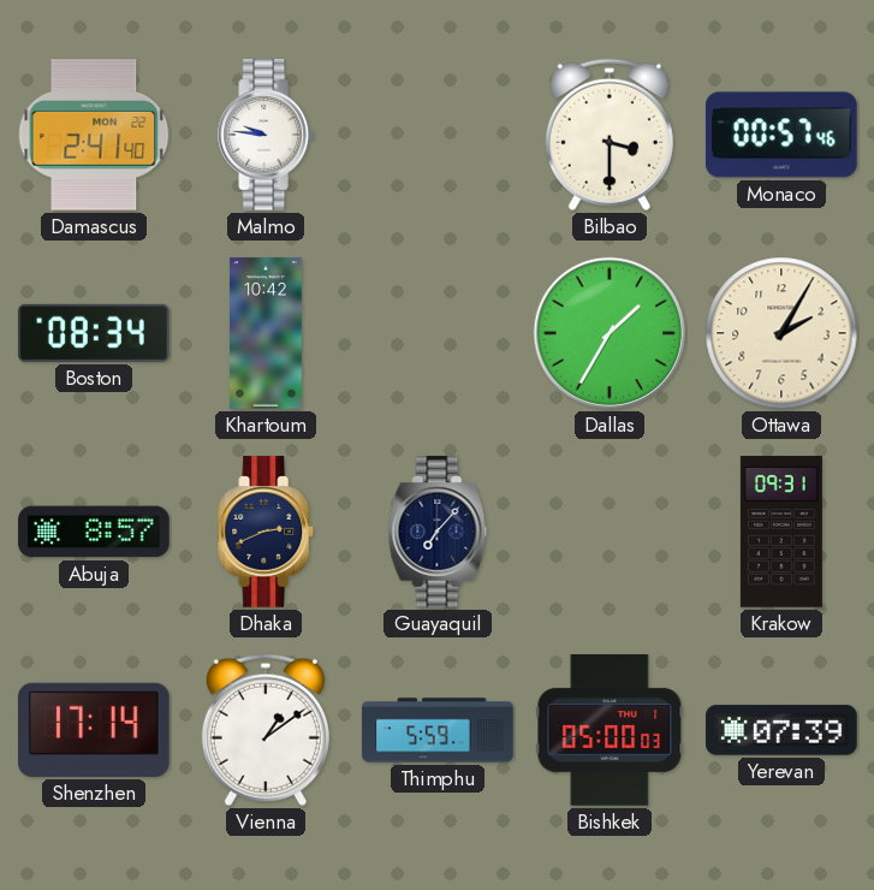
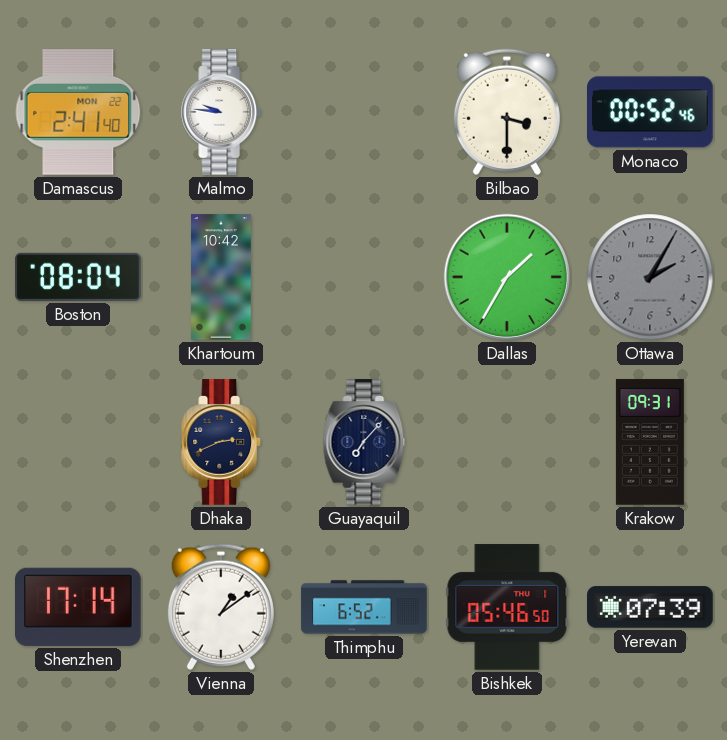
Monaco: 00:57 -> 00:52
Boston: 08:34 -> 08:04
Ottawa dial: cream -> grey
Abuja: 8:57 -> none
Thimphu: 5:59 -> 6:52
Bishkek: 05:00 -> 05:46
